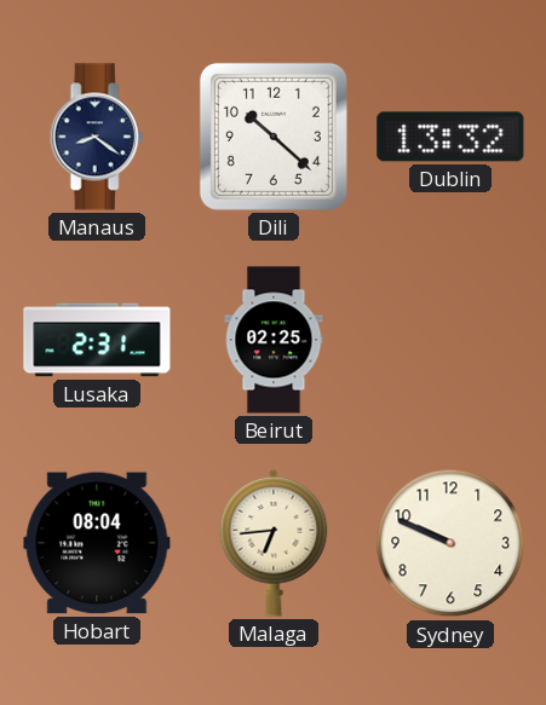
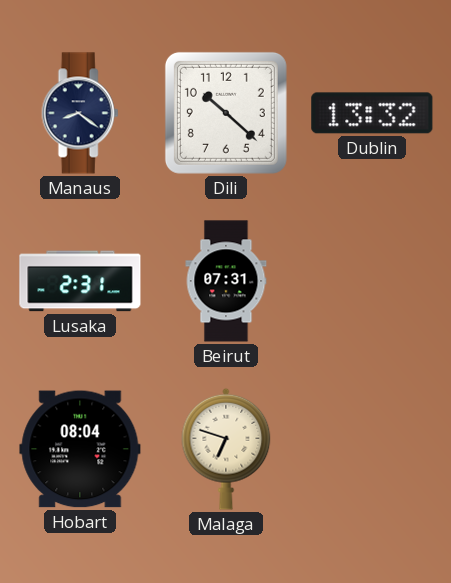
Beirut: 02:25 -> 07:31
Malaga: 6:44 -> 6:48
Sydney: 9:49 -> none
